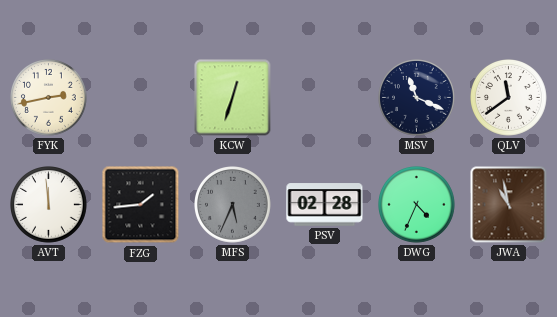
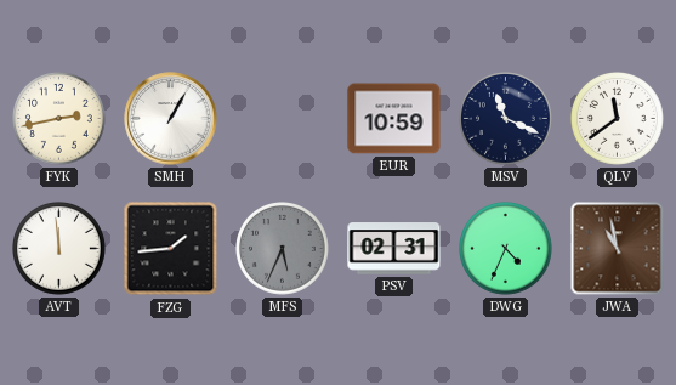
SMH: none -> 1:05
KCW: 12:33 -> none
EUR: none -> 10:59
PSV: 02:28 -> 02:31
